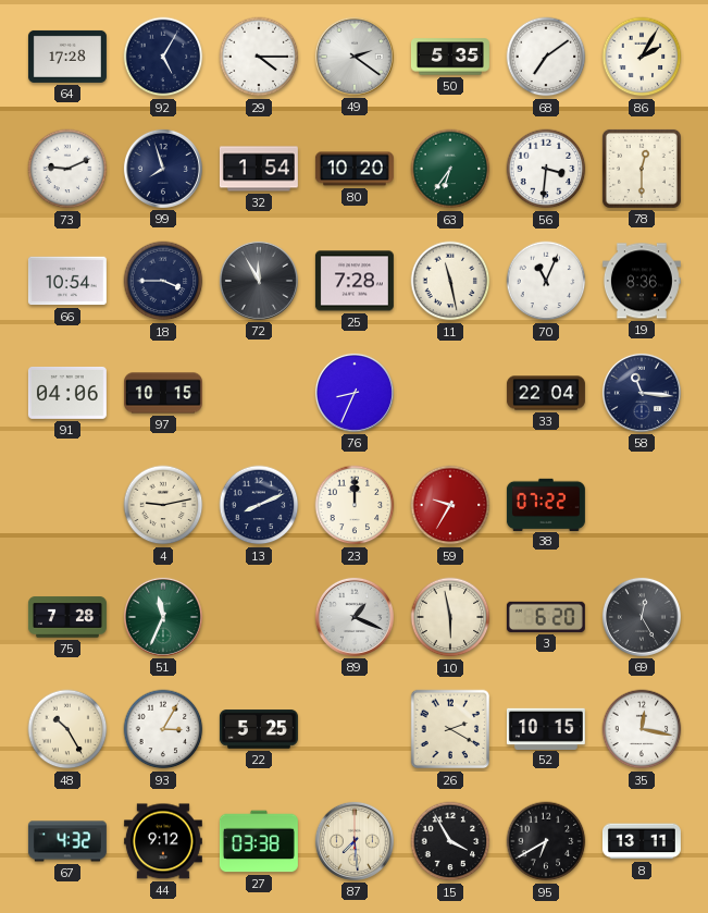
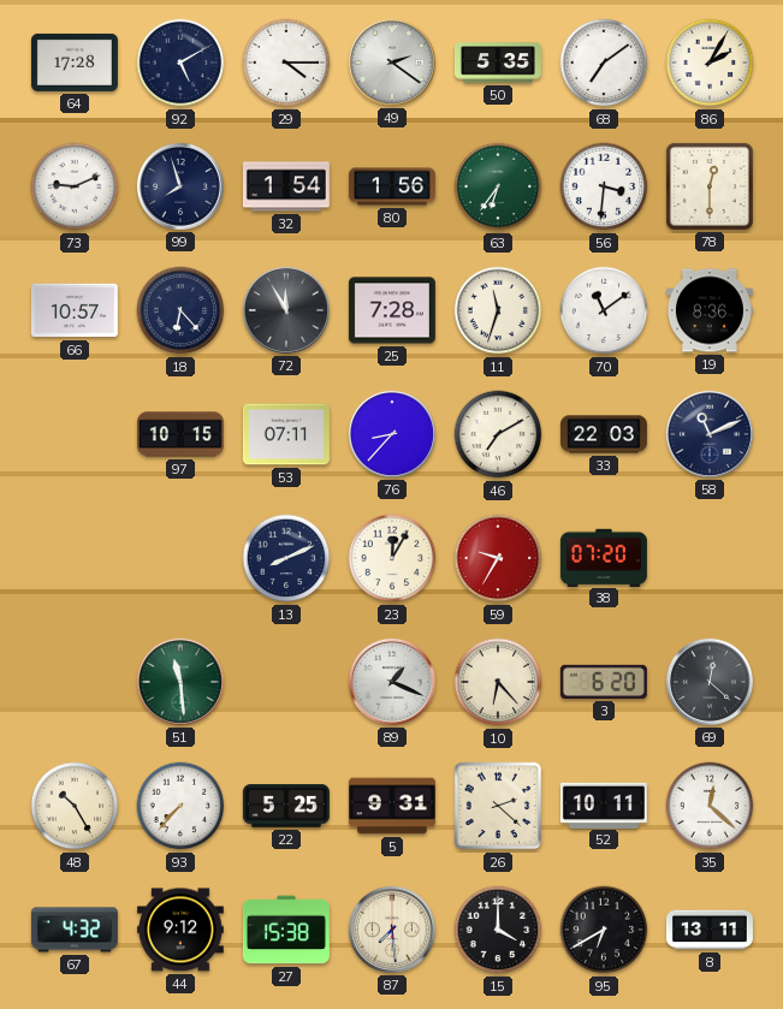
92: 5:05 -> 5:10
80: 10:20 -> 1:56
66: 10:54 -> 10:57
18: 3:45 -> 6:23
11: 11:28 -> 11:33
70: 11:04 -> 11:09
91: 04:06 -> none
53: none -> 07:11
76: 8:34 -> 8:37
46: none -> 7:10
33: 22:04 -> 22:03
58: 11:16 -> 11:11
4: 9:13 -> none
23: 12:00 -> 12:05
38: 07:22 -> 07:20
75: 7:28 -> none
51: 11:34 -> 11:29
10: 5:58 -> 6:23
69: 12:25 -> 12:22
93: 3:05 -> 7:37
5: none -> 9:31
26: 2:20 -> 2:22
52: 10:15 -> 10:11
35: 12:17 -> 12:22
27: 03:38 -> 15:38
15: 3:55 -> 4:00
